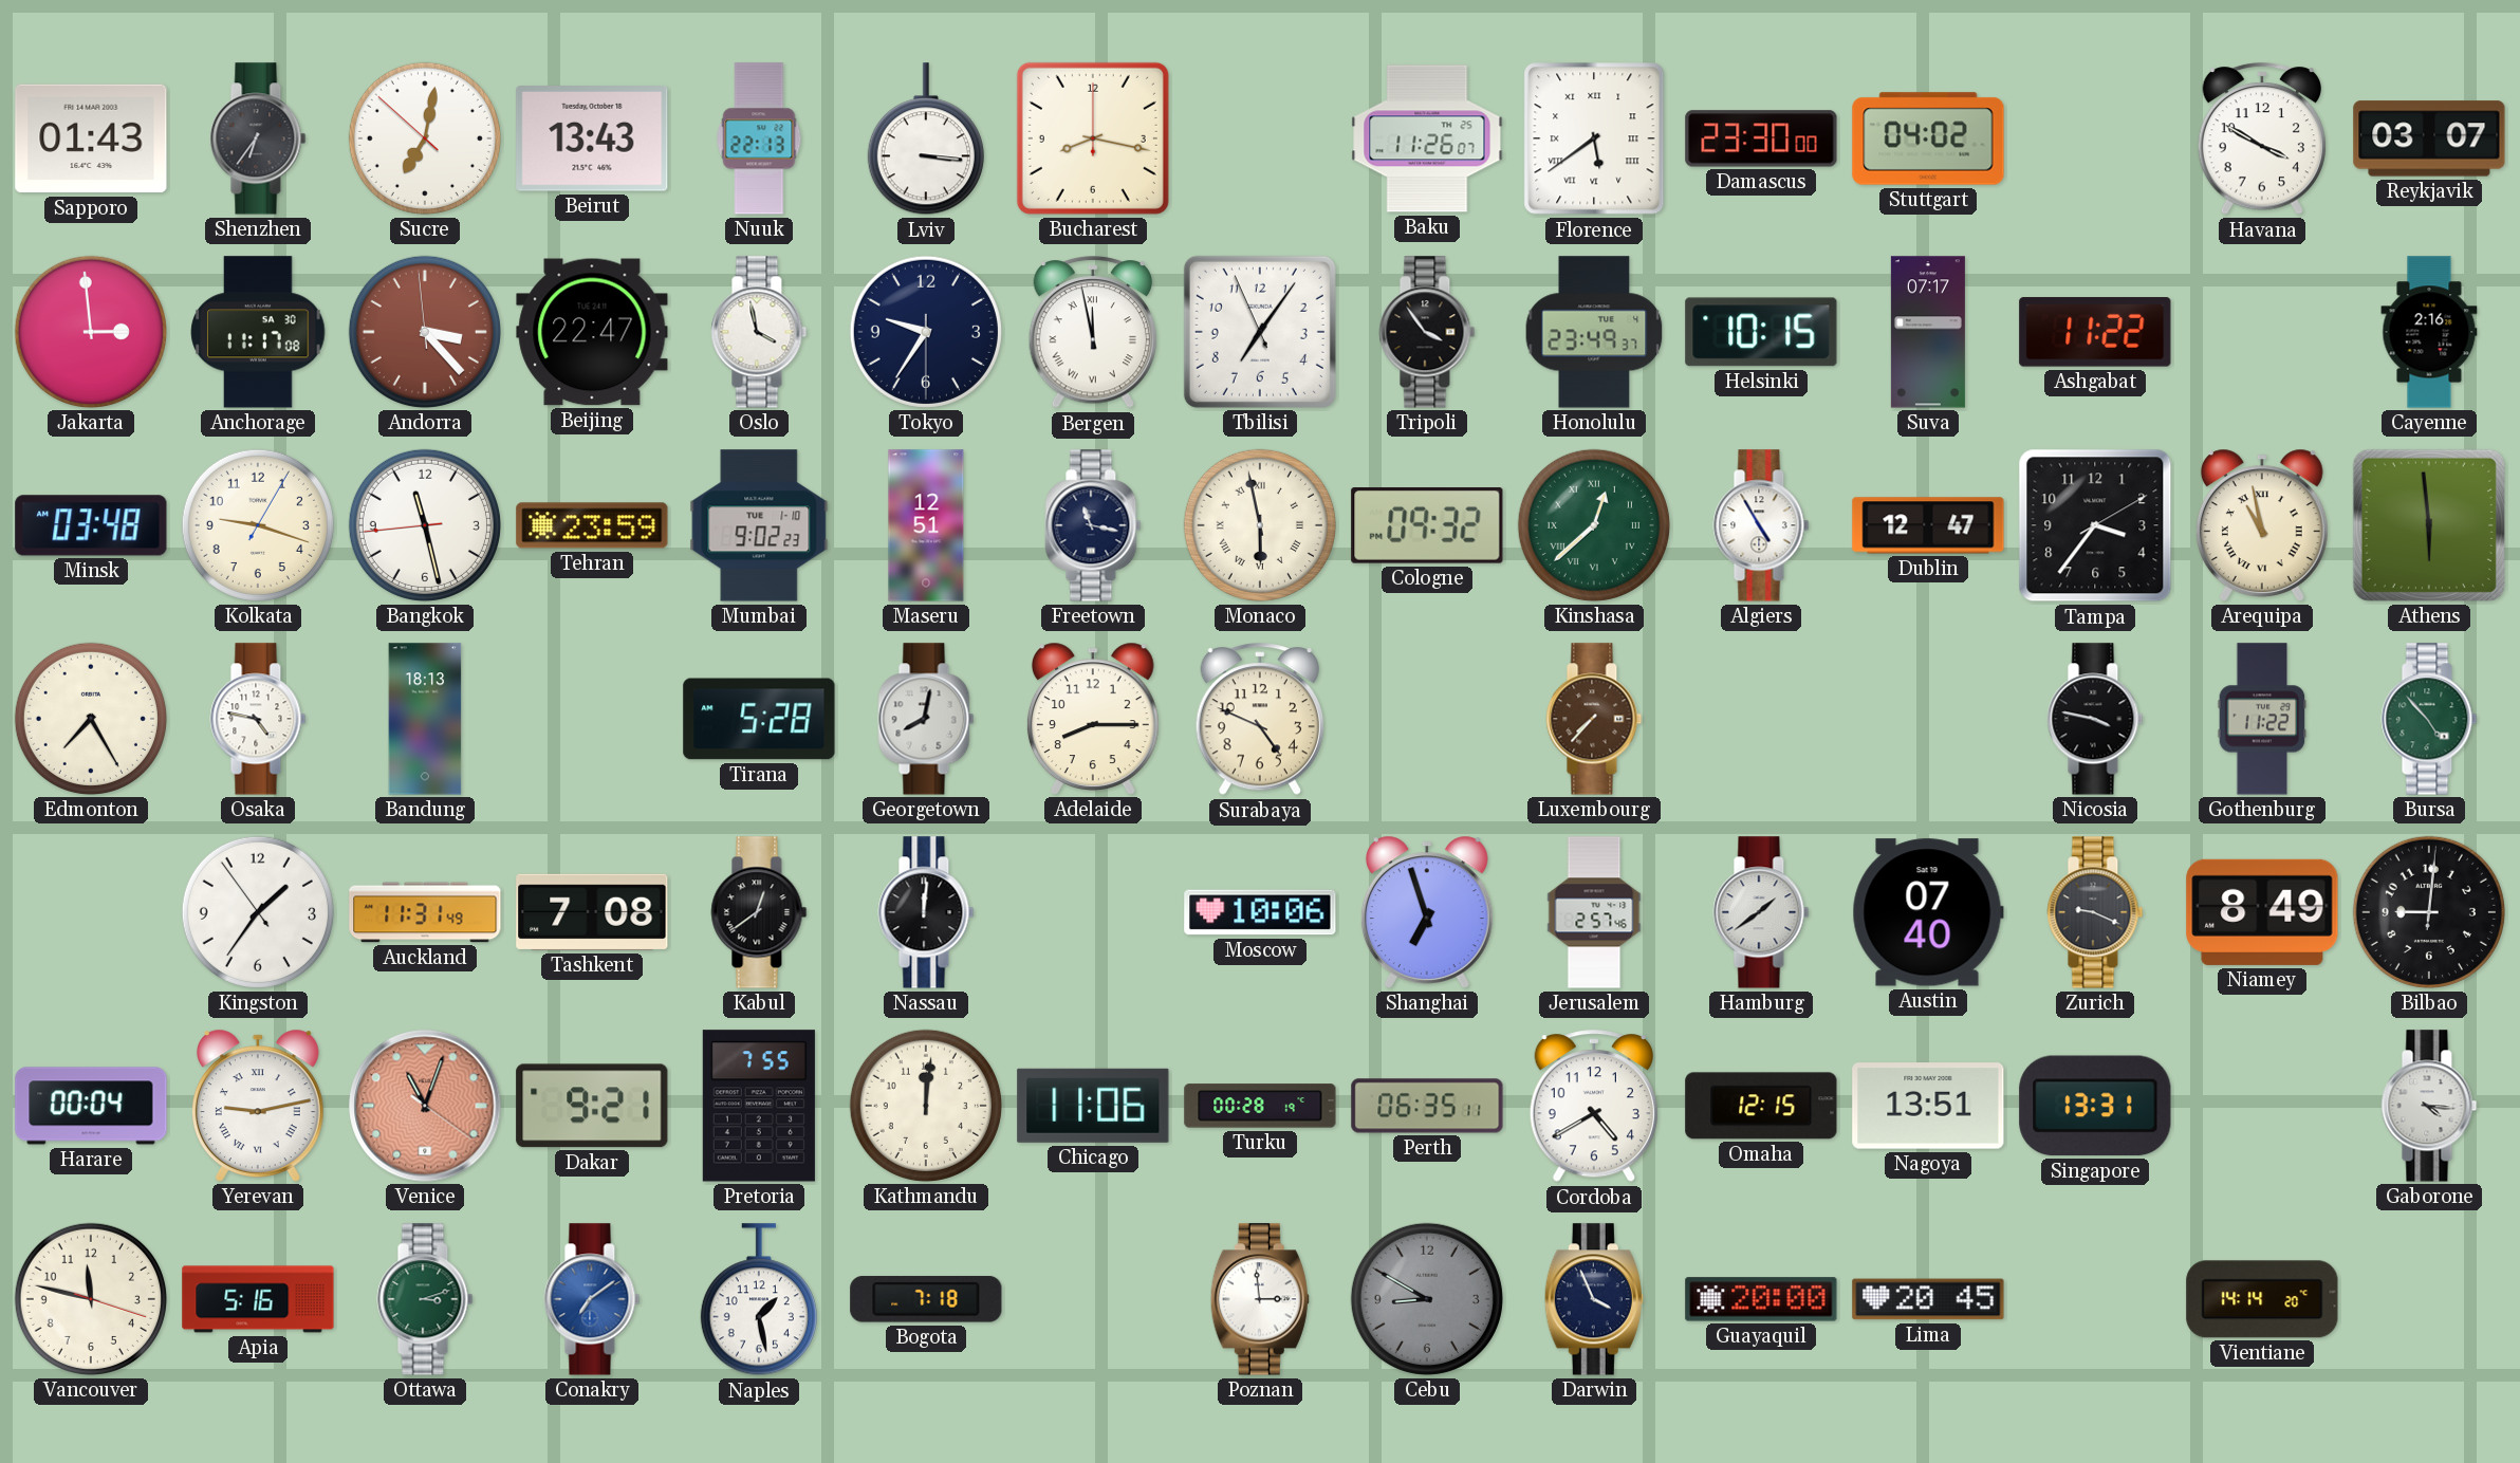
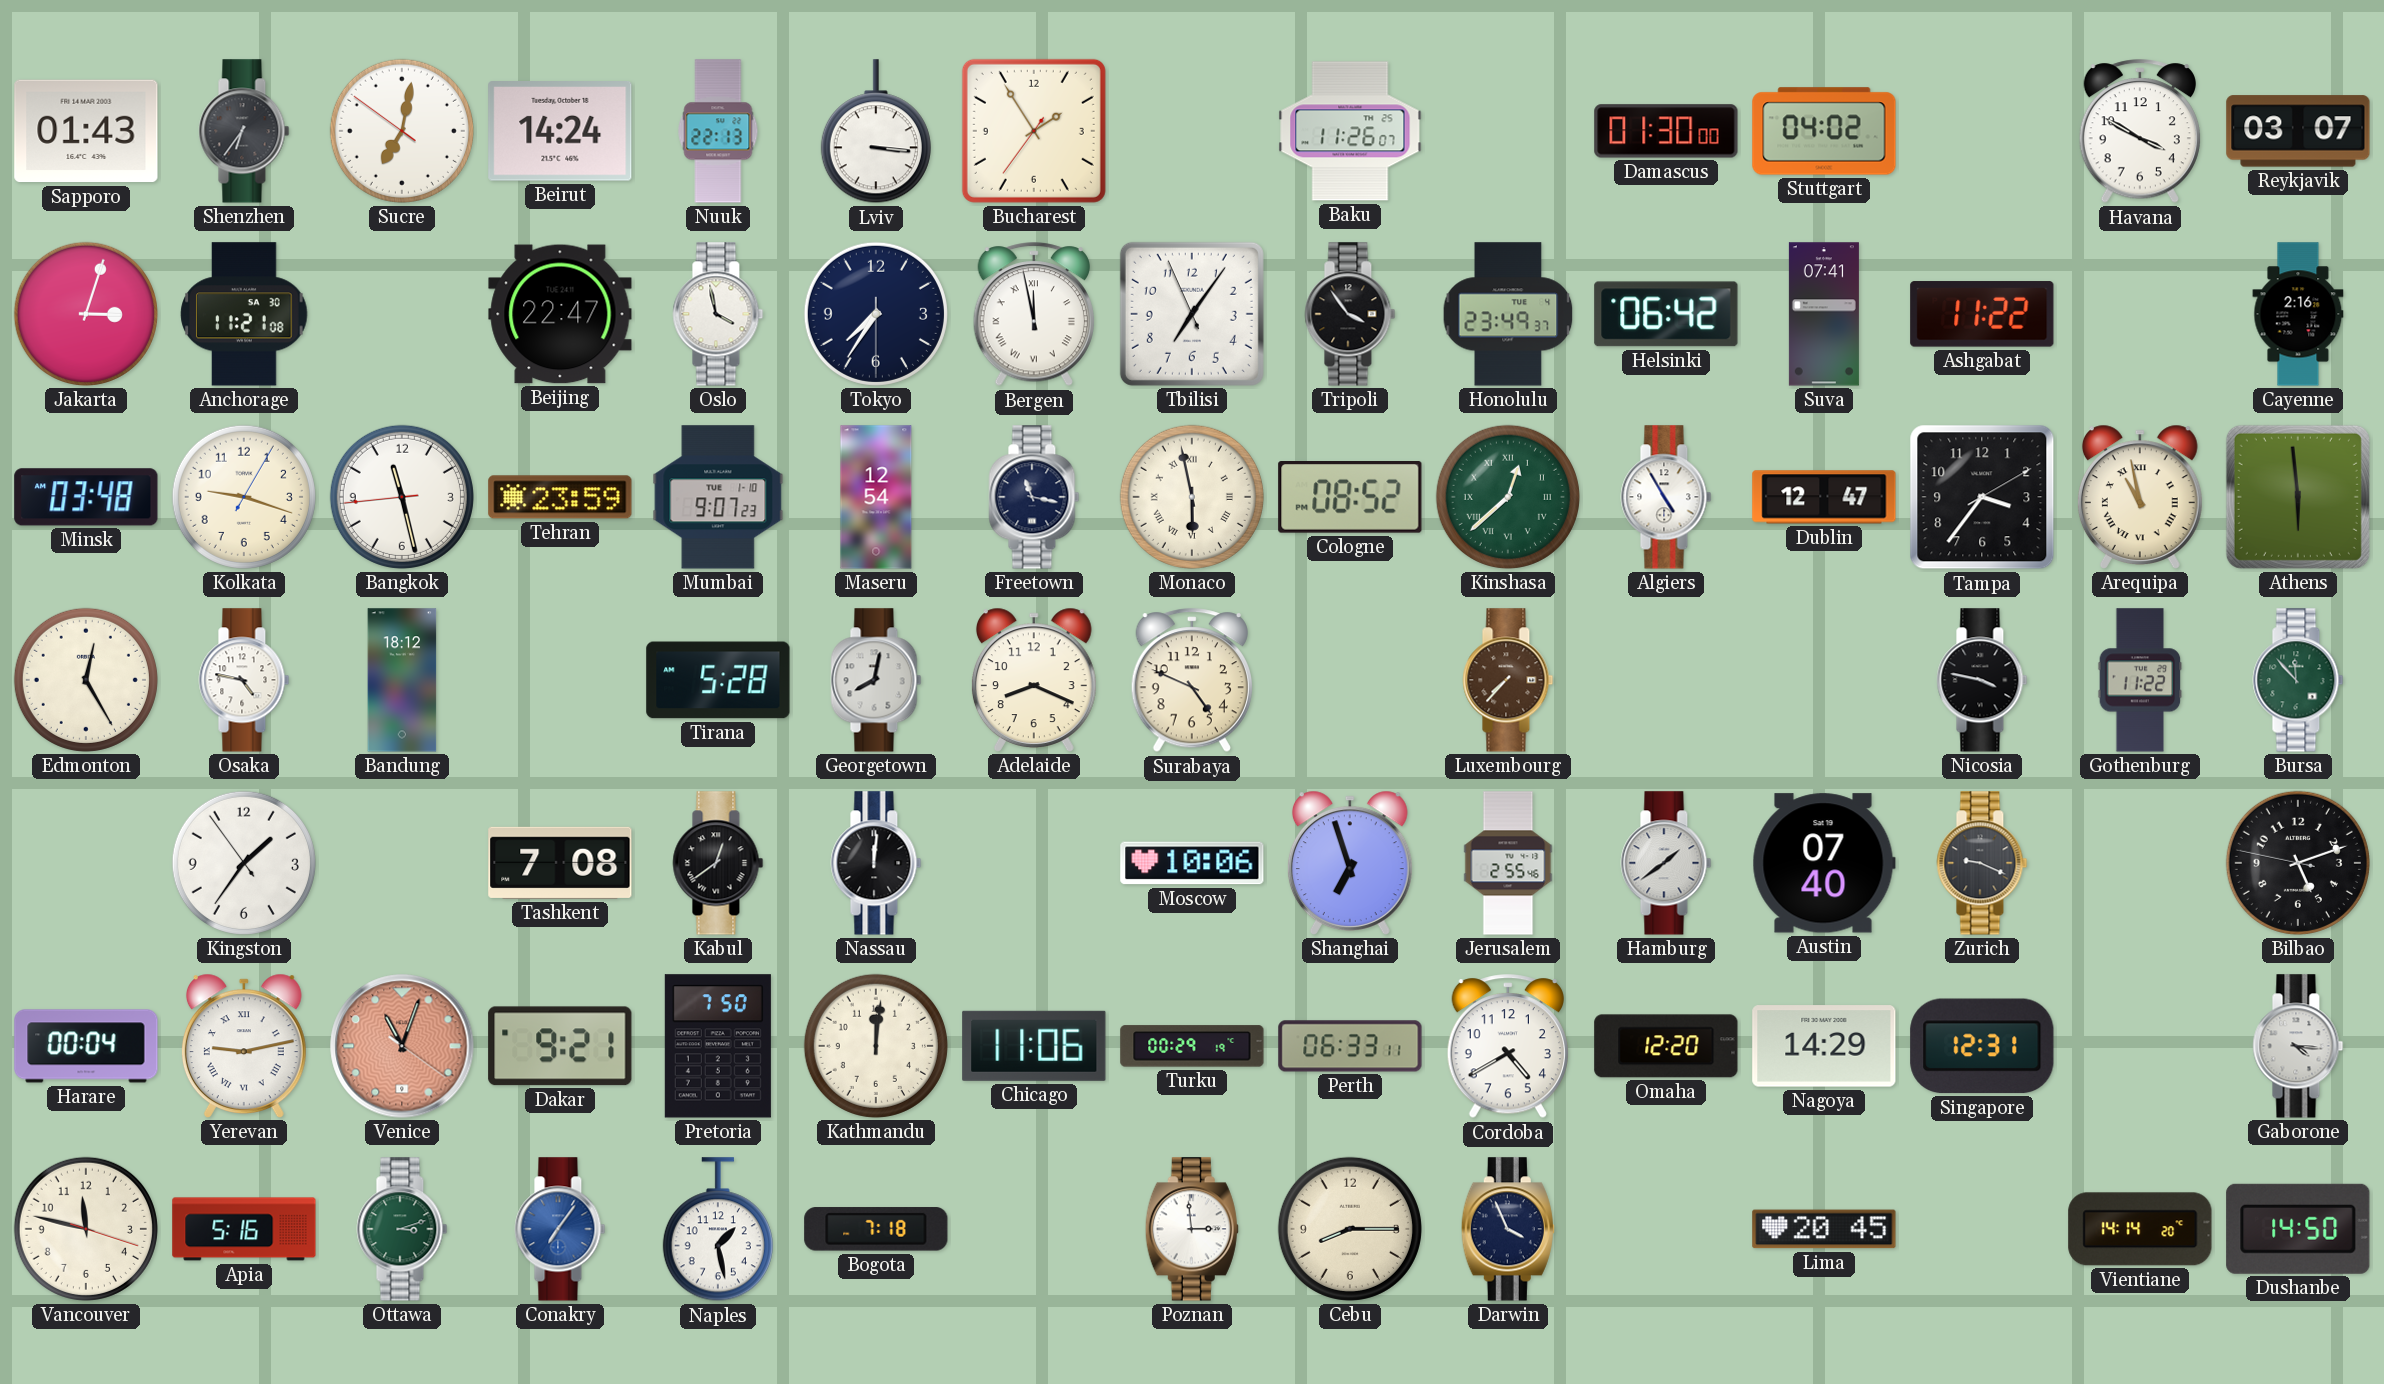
Sucre: 7:01:52 -> 7:01:51
Beirut: 13:43 -> 14:24
Bucharest: 8:17 -> 1:54
Florence: 5:39 -> none
Damascus: 23:30 -> 01:30
Jakarta: 2:59 -> 3:03
Anchorage: 11:17 -> 11:21
Andorra: 3:22 -> none
Tokyo: 9:35 -> 7:35
Helsinki: 10:15 -> 06:42
Suva: 07:17 -> 07:41
Mumbai: 9:02 -> 9:07
Maseru: 12:51 -> 12:54
Cologne: 09:32 -> 08:52
Edmonton: 7:25 -> 12:25
Bandung: 18:13 -> 18:12
Adelaide: 8:15 -> 8:19
Bursa: 4:53 -> 11:53
Auckland: 11:31 -> none
Jerusalem: 2:57 -> 2:55
Niamey: 8:49 -> none
Bilbao: 9:01 -> 5:11
Pretoria: 7:55 -> 7:50
Turku: 00:28 -> 00:29
Perth: 06:35 -> 06:33
Omaha: 12:15 -> 12:20
Nagoya: 13:51 -> 14:29
Singapore: 13:31 -> 12:31
Conakry: 7:09 -> 7:06
Cebu: 8:50 -> 8:15
Cebu dial: grey -> cream
Guayaquil: 20:00 -> none
Dushanbe: none -> 14:50
